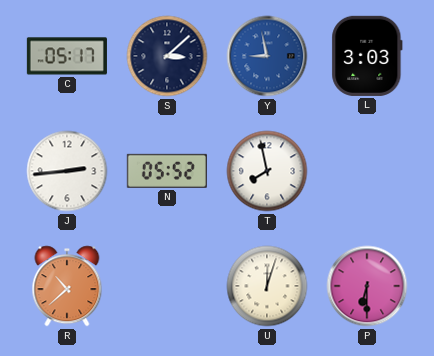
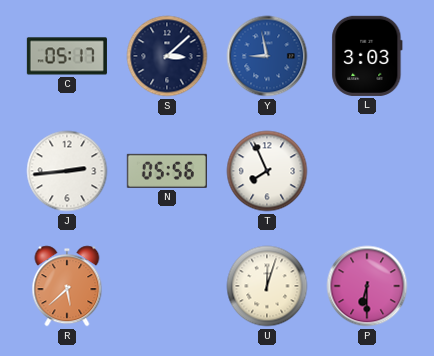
N: 05:52 -> 05:56
T: 7:58 -> 7:56
R: 10:38 -> 5:38
